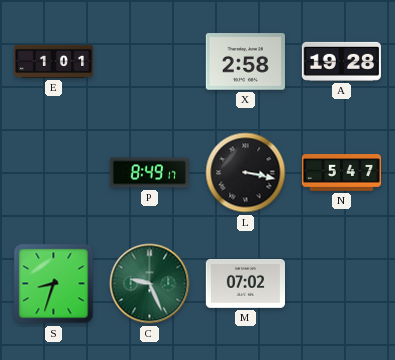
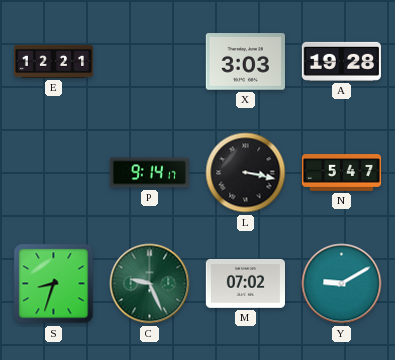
E: 1:01 -> 12:21
X: 2:58 -> 3:03
P: 8:49 -> 9:14
Y: none -> 9:10
